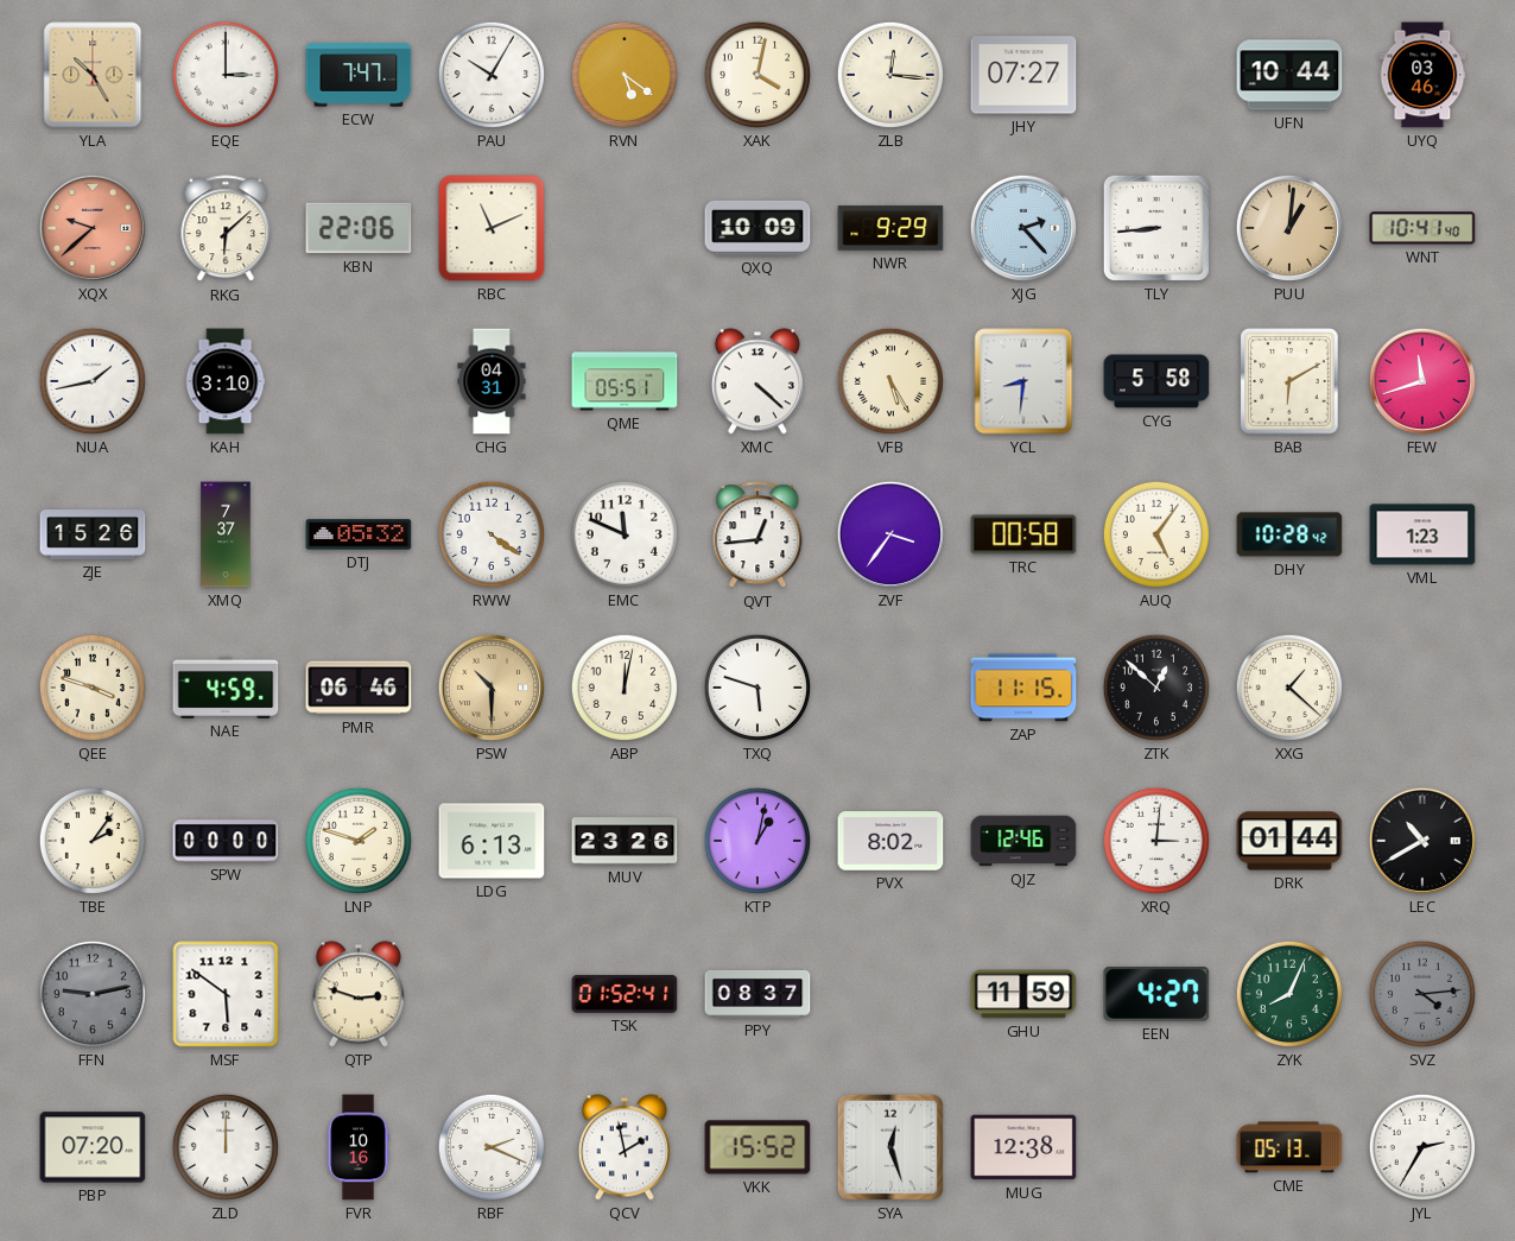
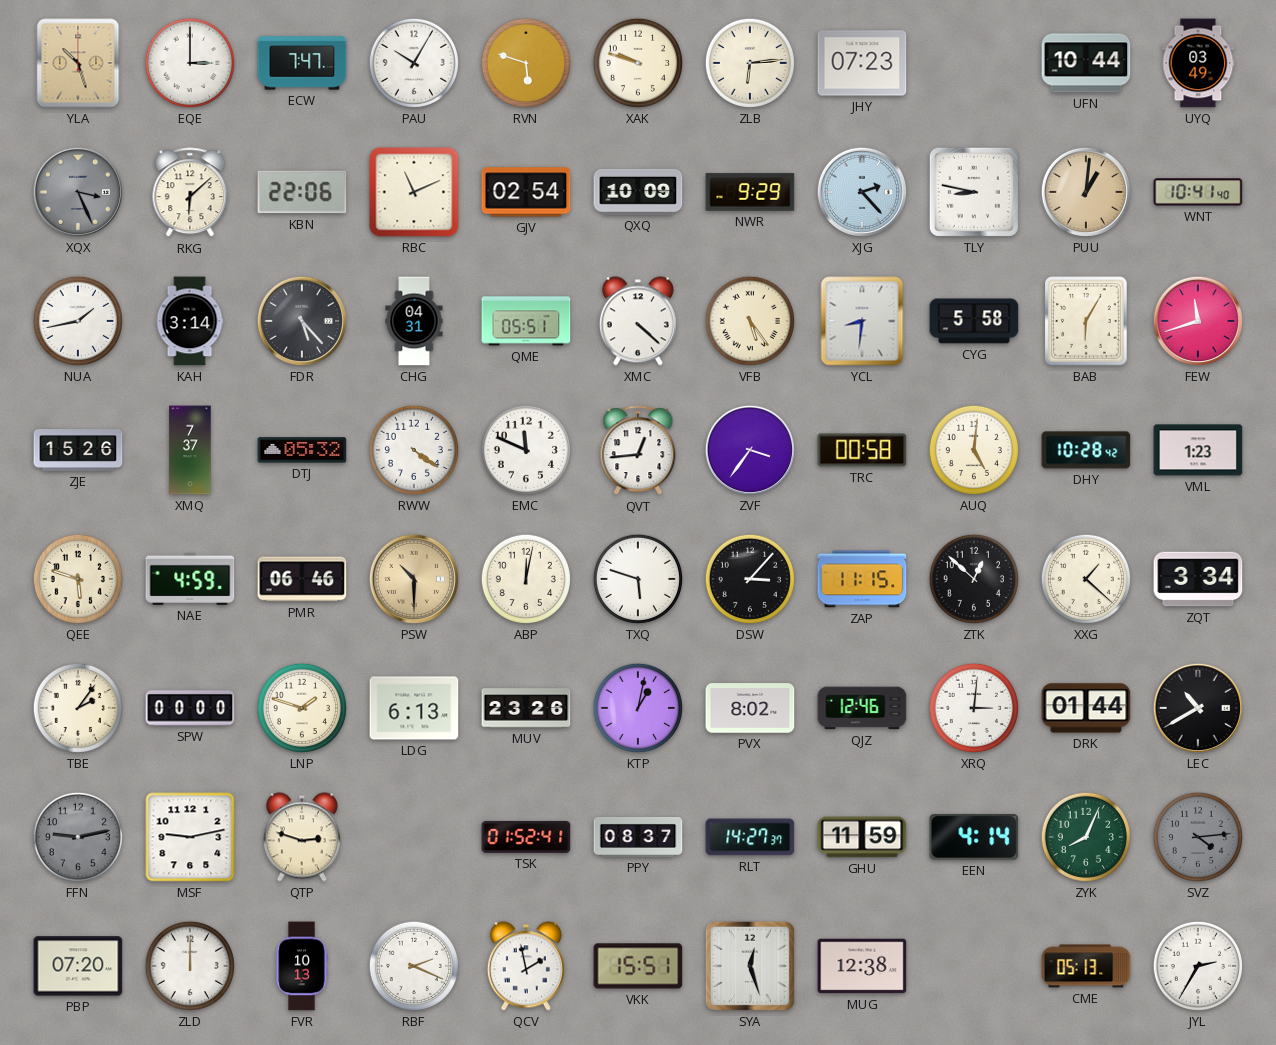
YLA: 10:25 -> 10:27
RVN: 5:21 -> 5:48
XAK: 4:02 -> 9:48
ZLB: 12:16 -> 6:14
JHY: 07:27 -> 07:23
UYQ: 03:46 -> 03:49
XQX: 9:38 -> 3:26
XQX dial: salmon -> grey
GJV: none -> 02:54
TLY: 8:44 -> 8:47
KAH: 3:10 -> 3:14
FDR: none -> 5:23
VFB: 5:25 -> 5:24
BAB: 6:10 -> 6:05
AUQ: 5:06 -> 5:01
QEE: 3:48 -> 5:48
DSW: none -> 3:07
ZQT: none -> 3:34
MSF: 5:51 -> 9:13
RLT: none -> 14:27
EEN: 4:27 -> 4:14
FVR: 10:16 -> 10:13
VKK: 15:52 -> 15:51
